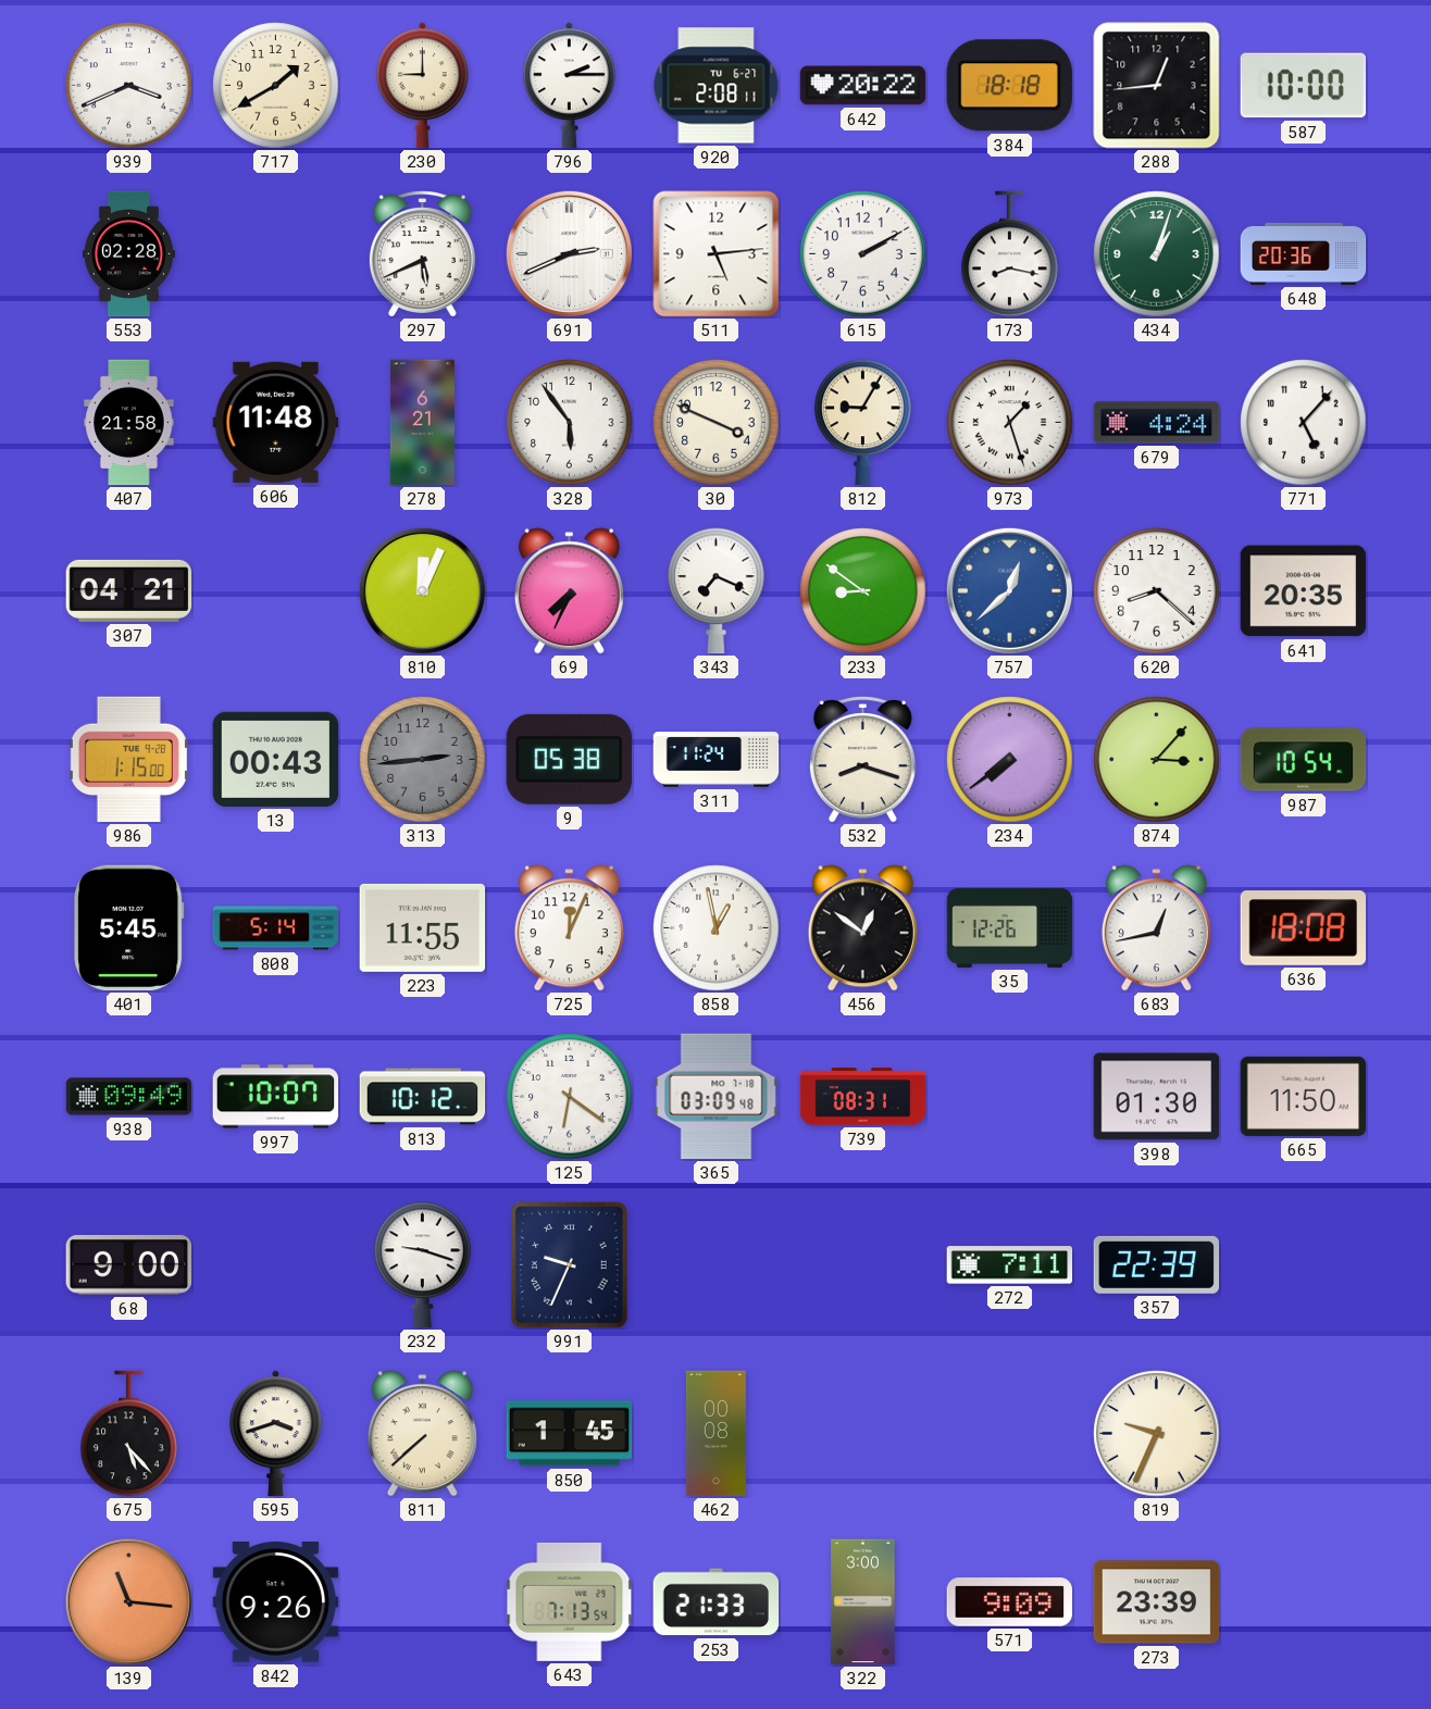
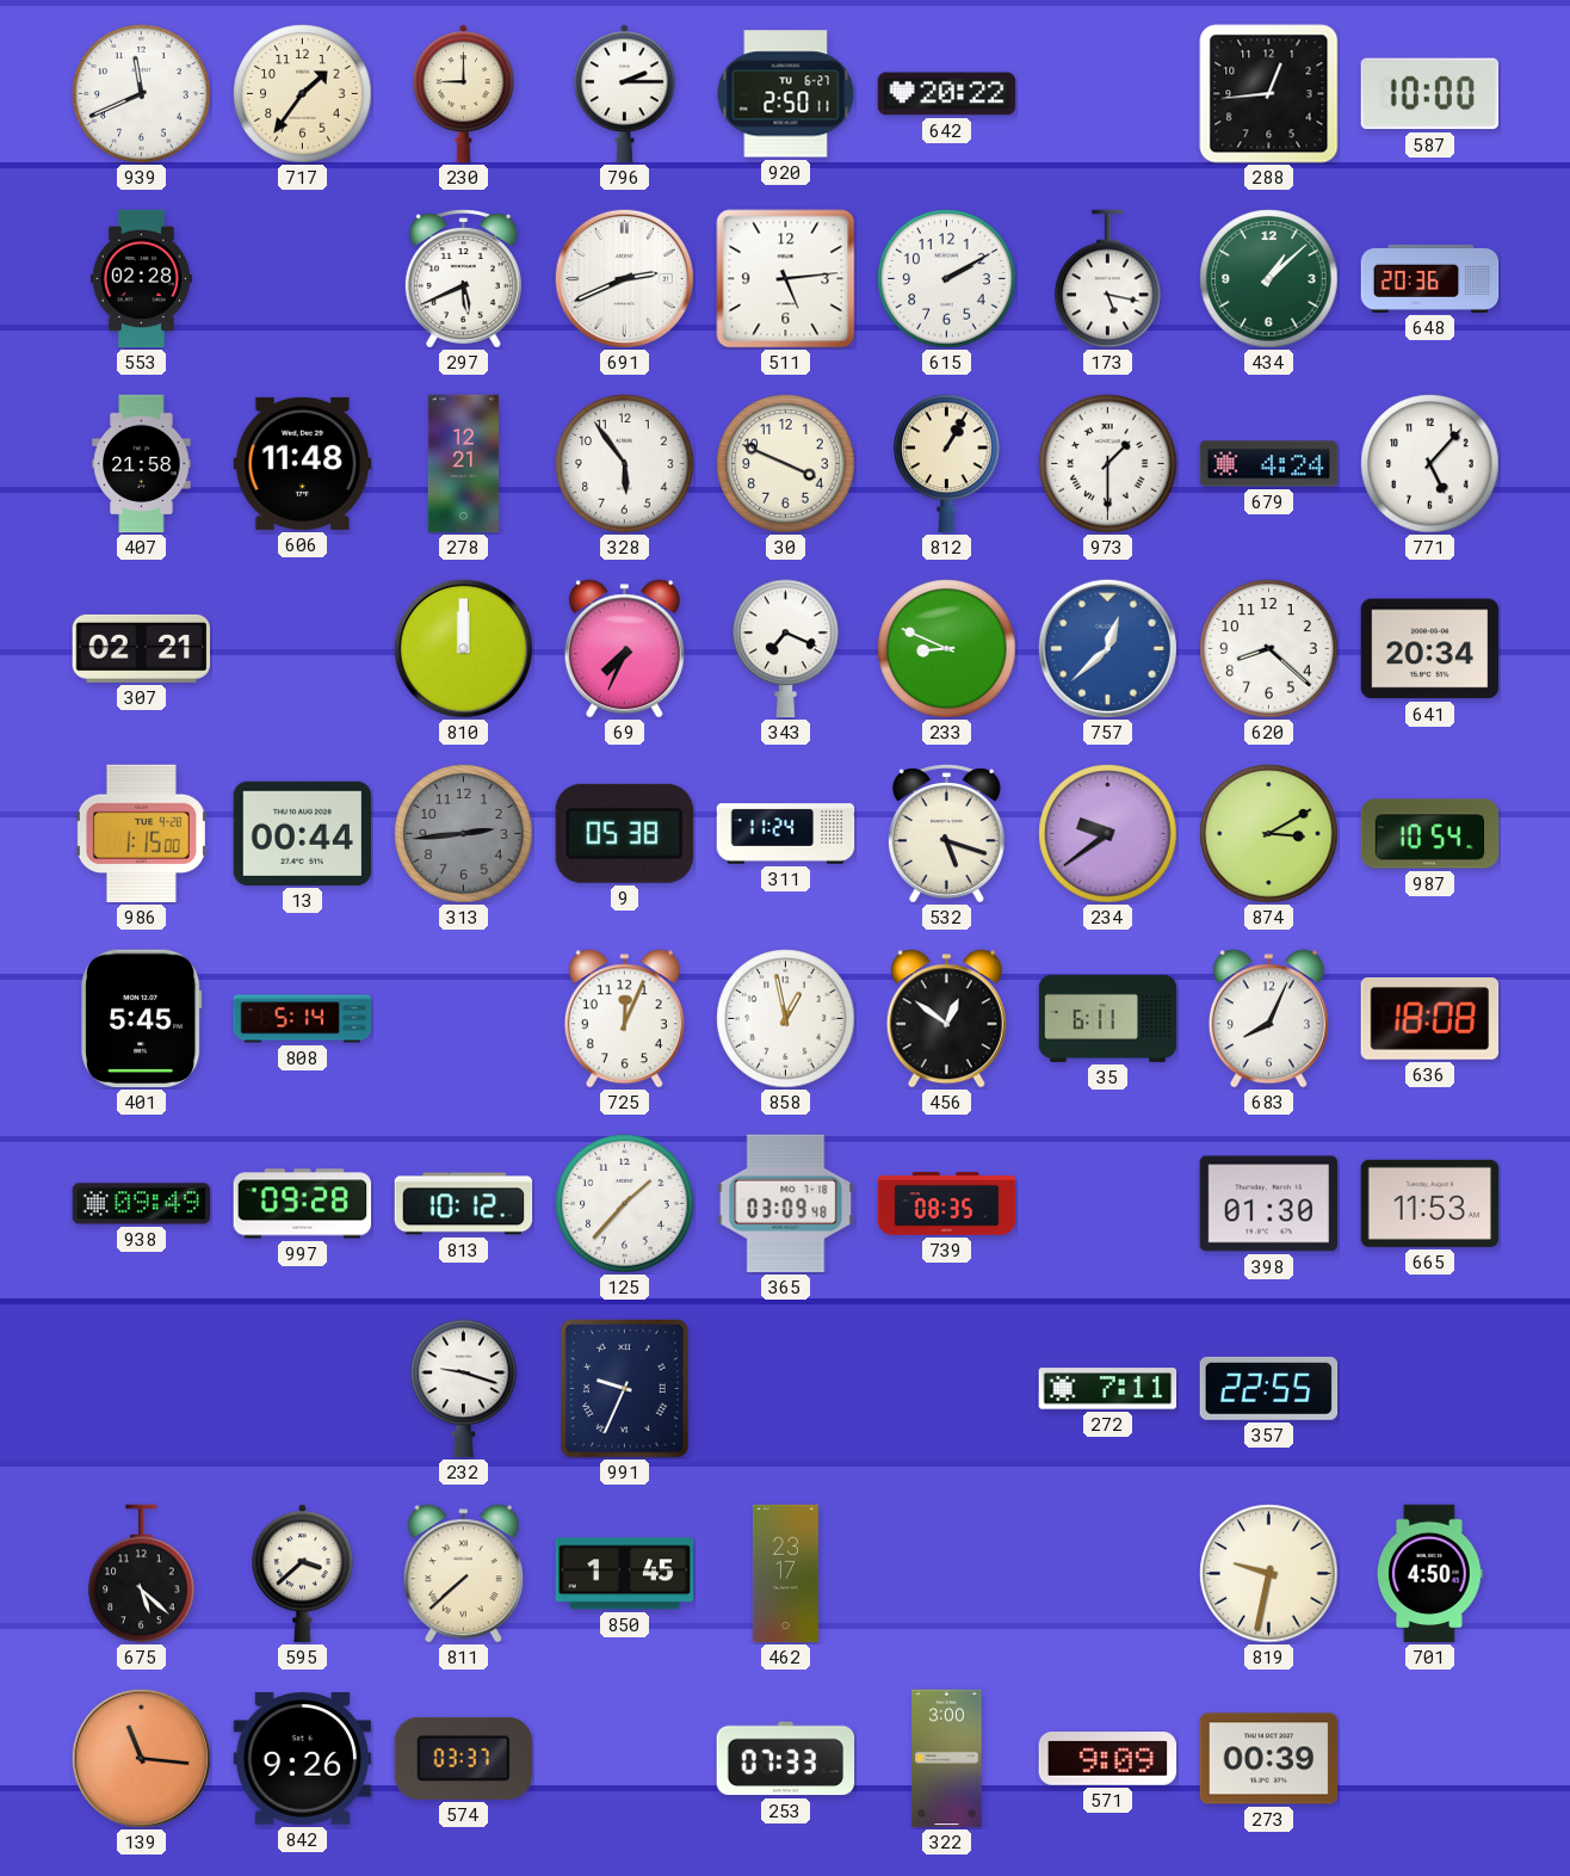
939: 3:41 -> 11:41
717: 1:40 -> 1:36
920: 2:08 -> 2:50
384: 18:18 -> none
173: 8:17 -> 5:17
434: 1:03 -> 1:08
278: 6:21 -> 12:21
812: 9:05 -> 1:05
973: 1:27 -> 1:30
307: 04:21 -> 02:21
810: 12:04 -> 12:00
233: 8:51 -> 8:49
641: 20:35 -> 20:34
13: 00:43 -> 00:44
532: 8:18 -> 5:18
234: 7:39 -> 9:39
874: 3:07 -> 3:10
223: 11:55 -> none
35: 12:26 -> 6:11
683: 12:43 -> 8:04
997: 10:07 -> 09:28
125: 6:21 -> 1:37
739: 08:31 -> 08:35
665: 11:50 -> 11:53
68: 9:00 -> none
357: 22:39 -> 22:55
675: 5:23 -> 5:22
595: 3:42 -> 3:38
462: 00:08 -> 23:17
819: 9:34 -> 9:32
701: none -> 4:50
574: none -> 03:37
643: 7:13 -> none
253: 21:33 -> 07:33
273: 23:39 -> 00:39
